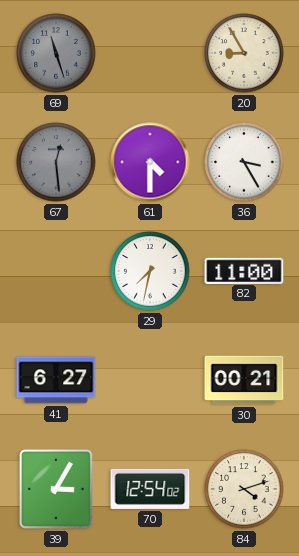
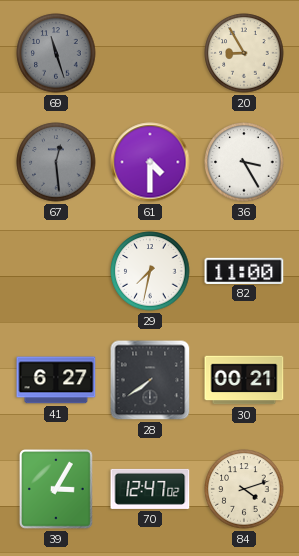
28: none -> 7:39
70: 12:54 -> 12:47
